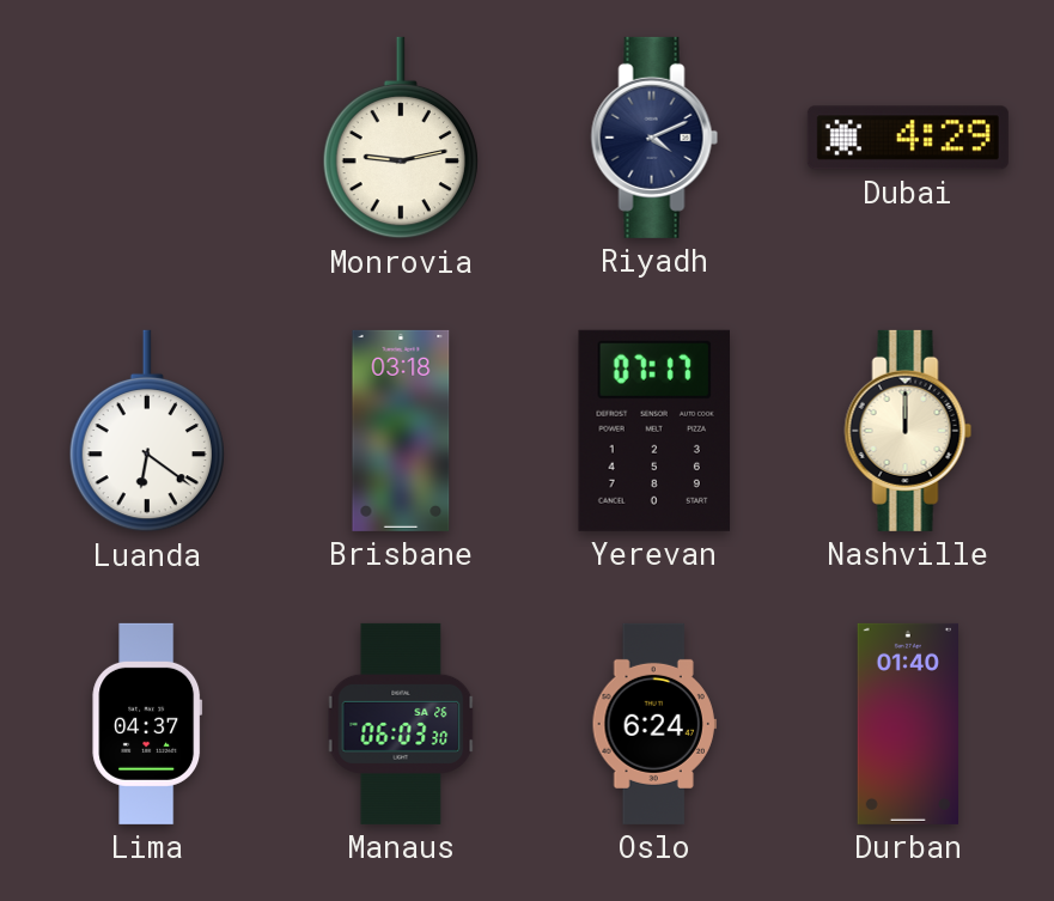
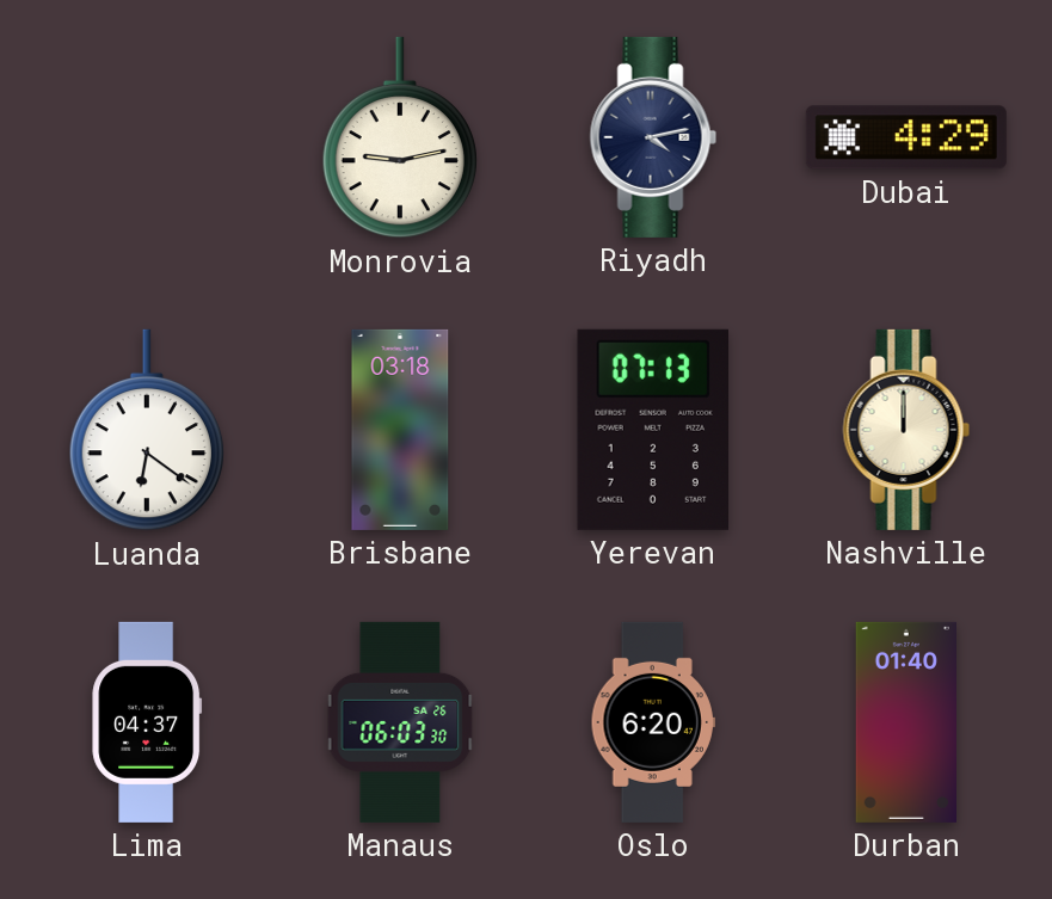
Riyadh: 4:11 -> 4:13
Yerevan: 07:17 -> 07:13
Oslo: 6:24 -> 6:20
